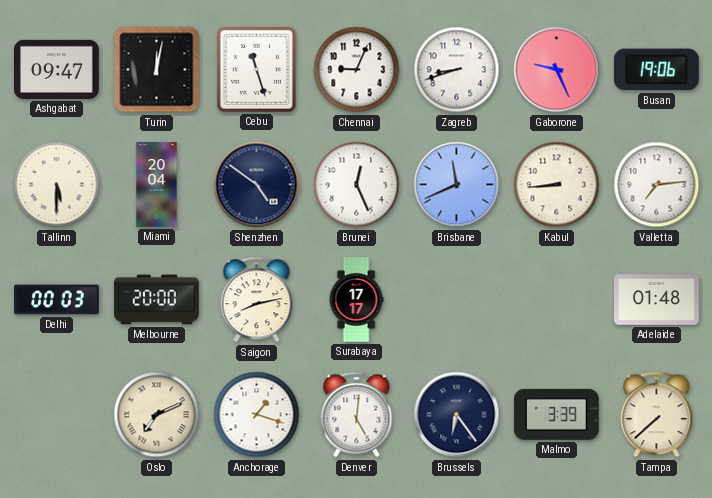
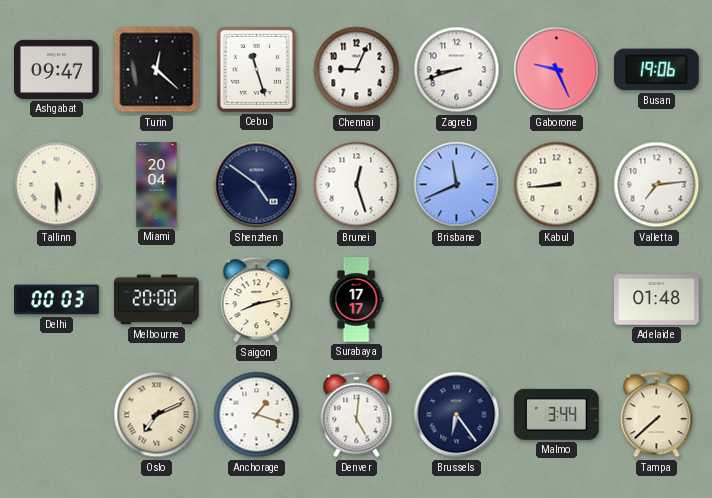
Turin: 12:02 -> 12:22
Brunei: 12:26 -> 12:27
Malmo: 3:39 -> 3:44
